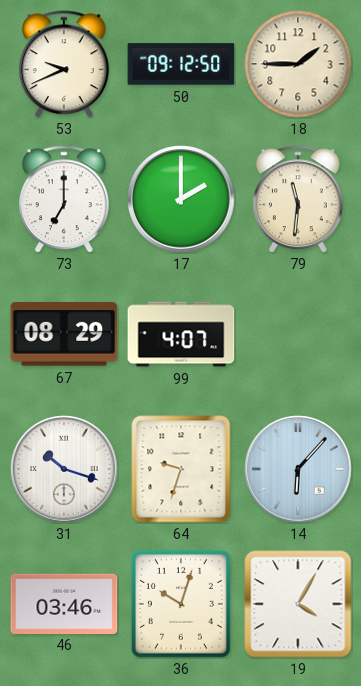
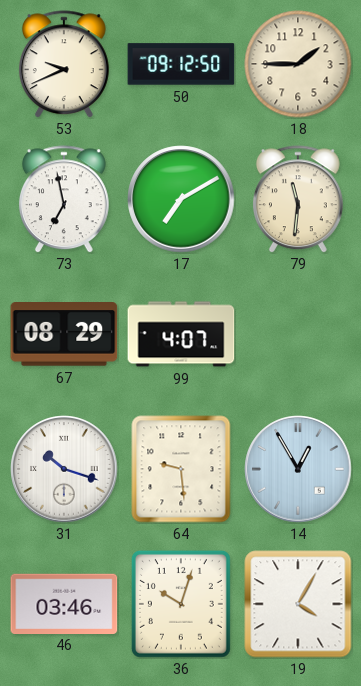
73: 7:00 -> 6:58
17: 2:00 -> 7:10
64: 9:33 -> 9:29
14: 6:07 -> 12:55
